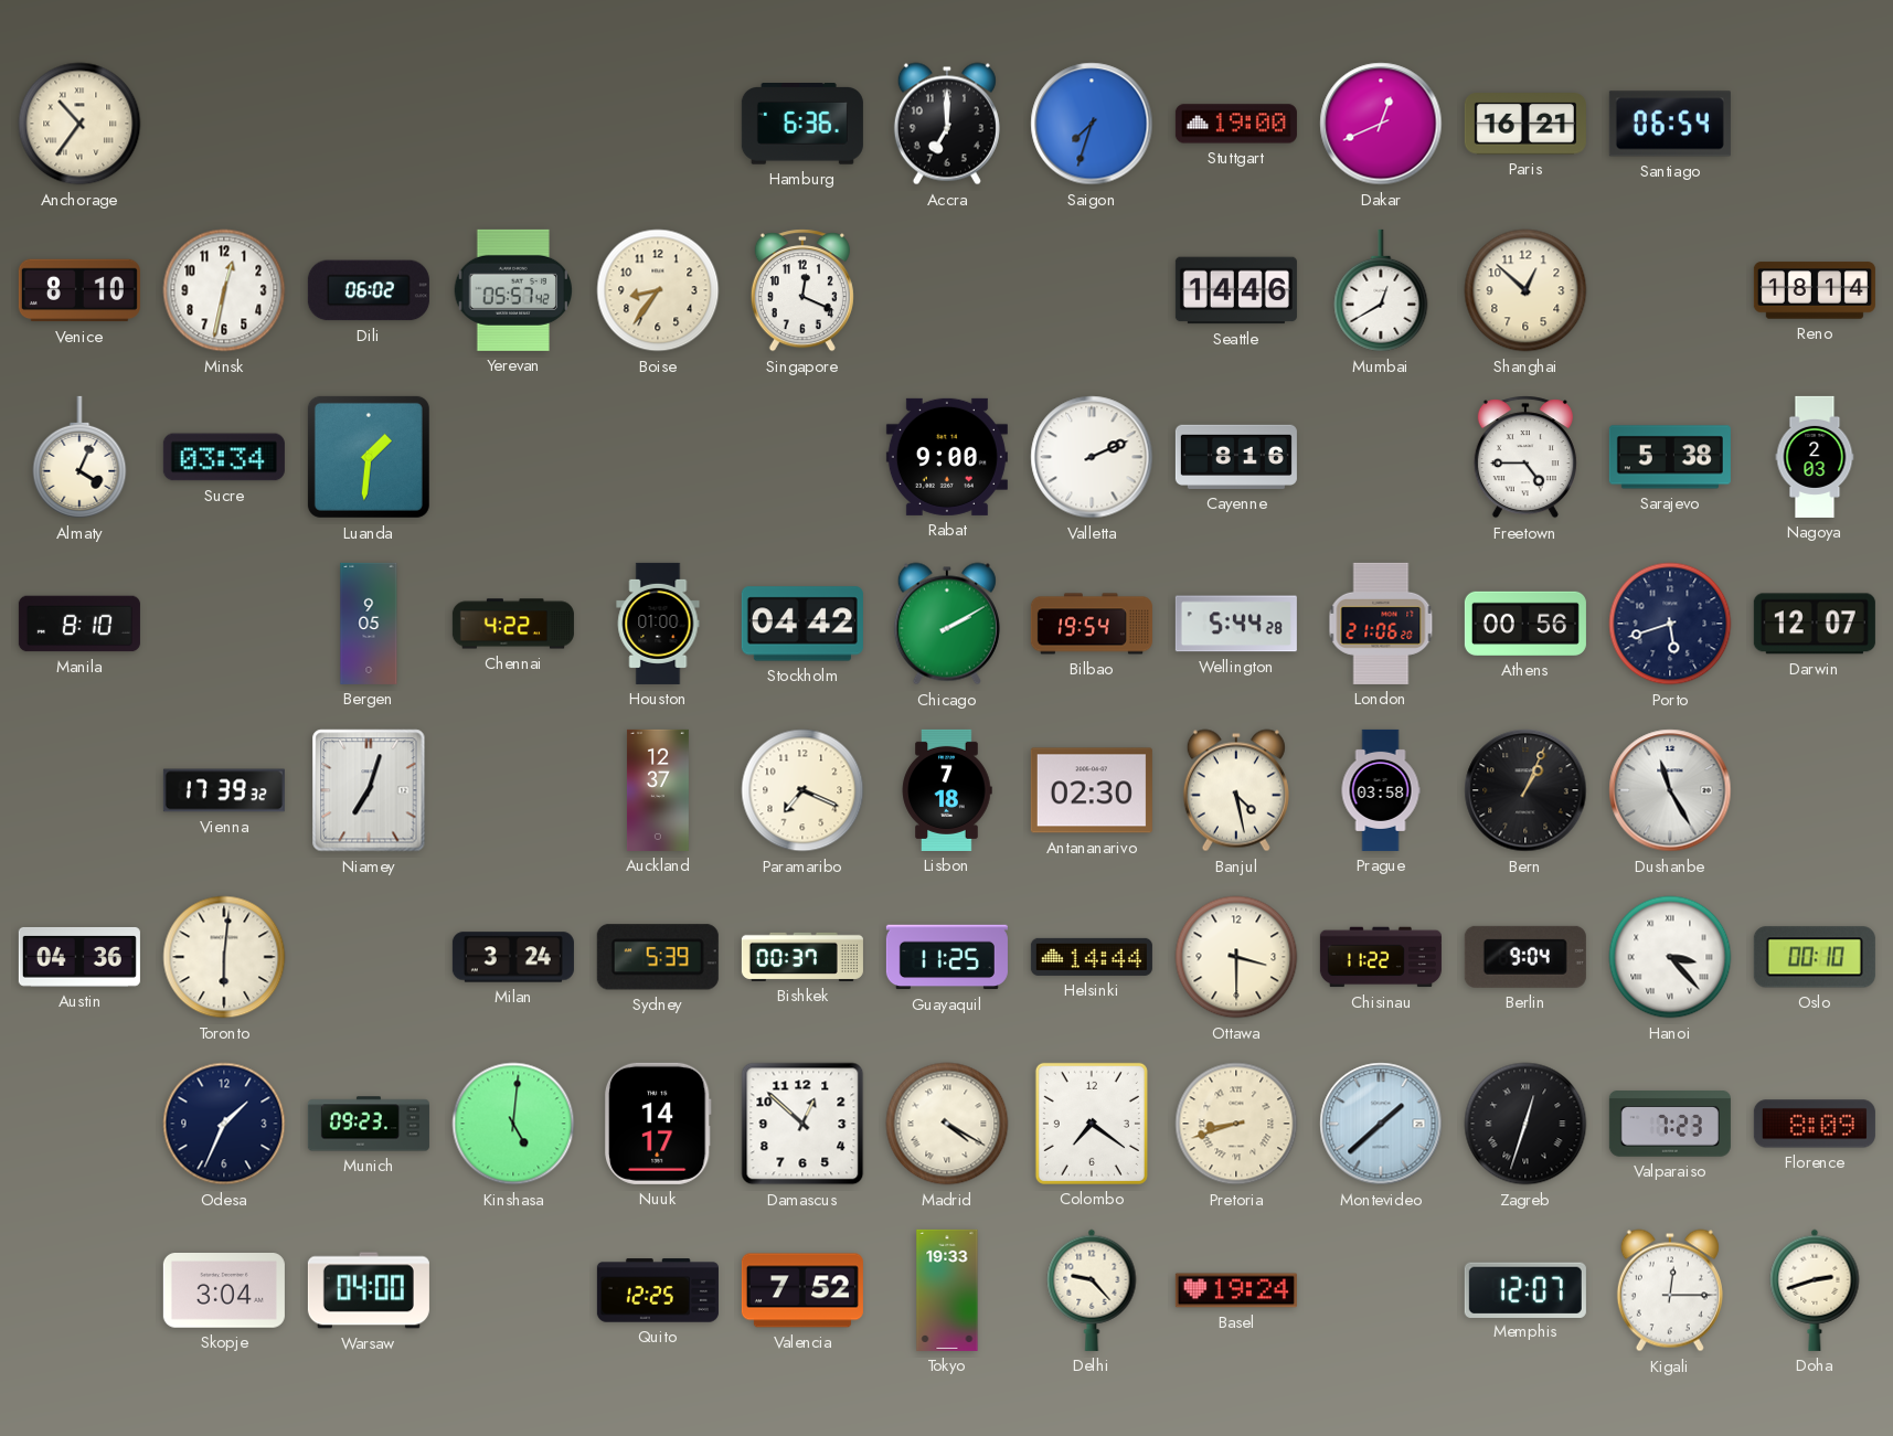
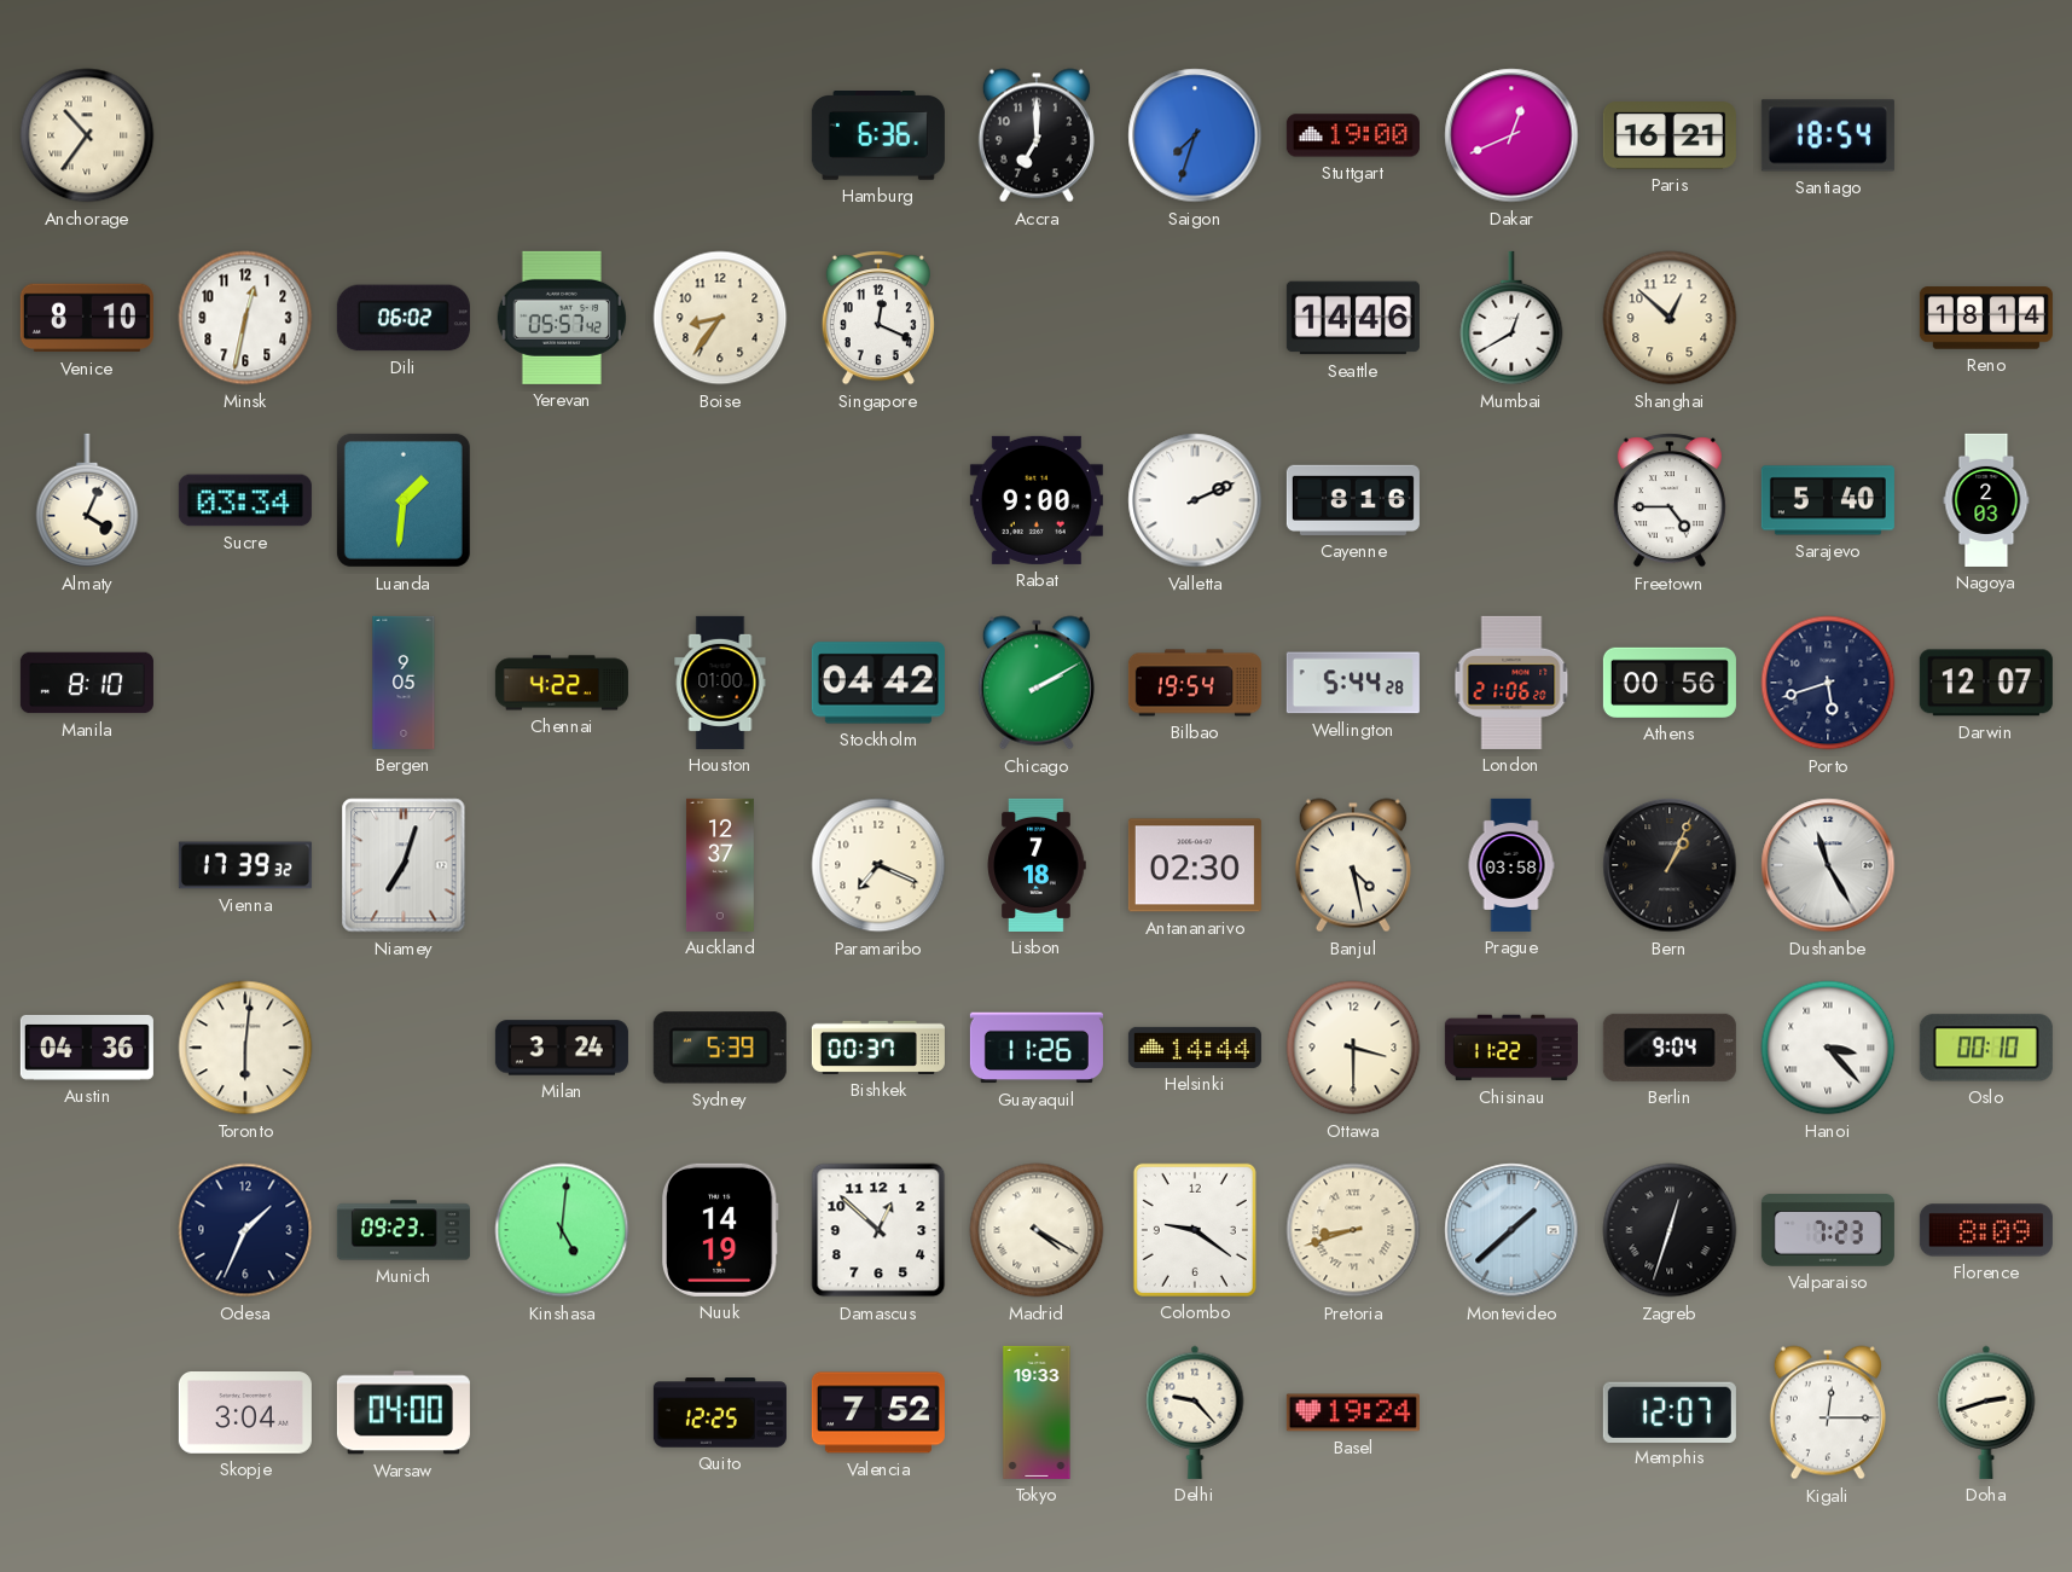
Santiago: 06:54 -> 18:54
Sarajevo: 5:38 -> 5:40
Guayaquil: 11:25 -> 11:26
Nuuk: 14:17 -> 14:19
Colombo: 7:21 -> 9:21
